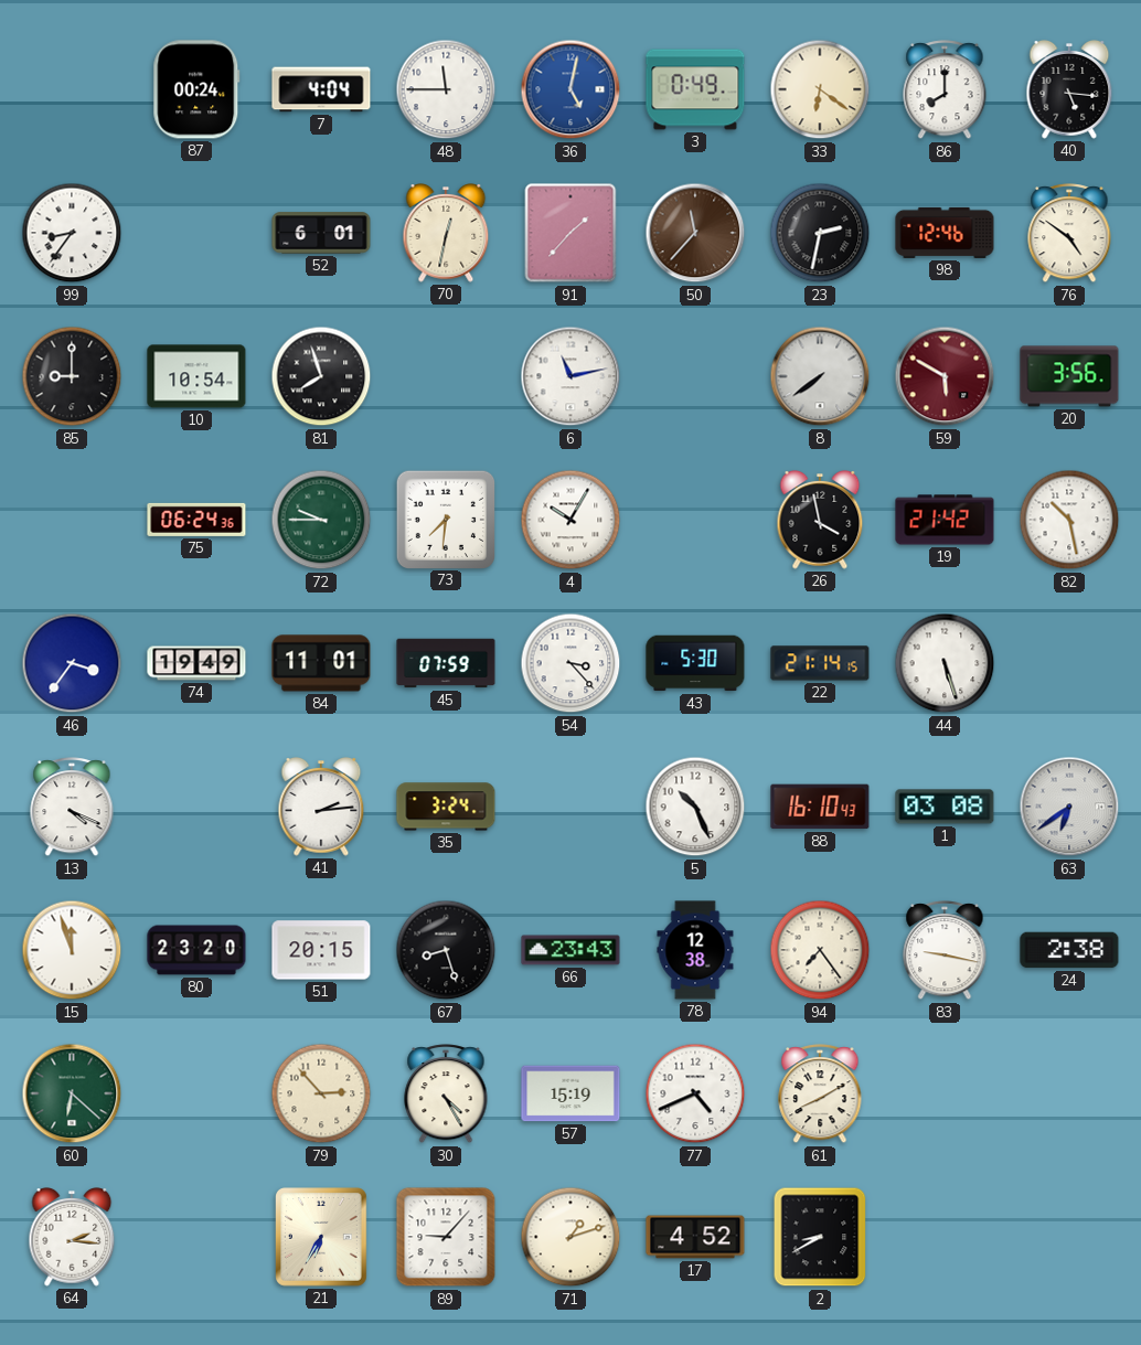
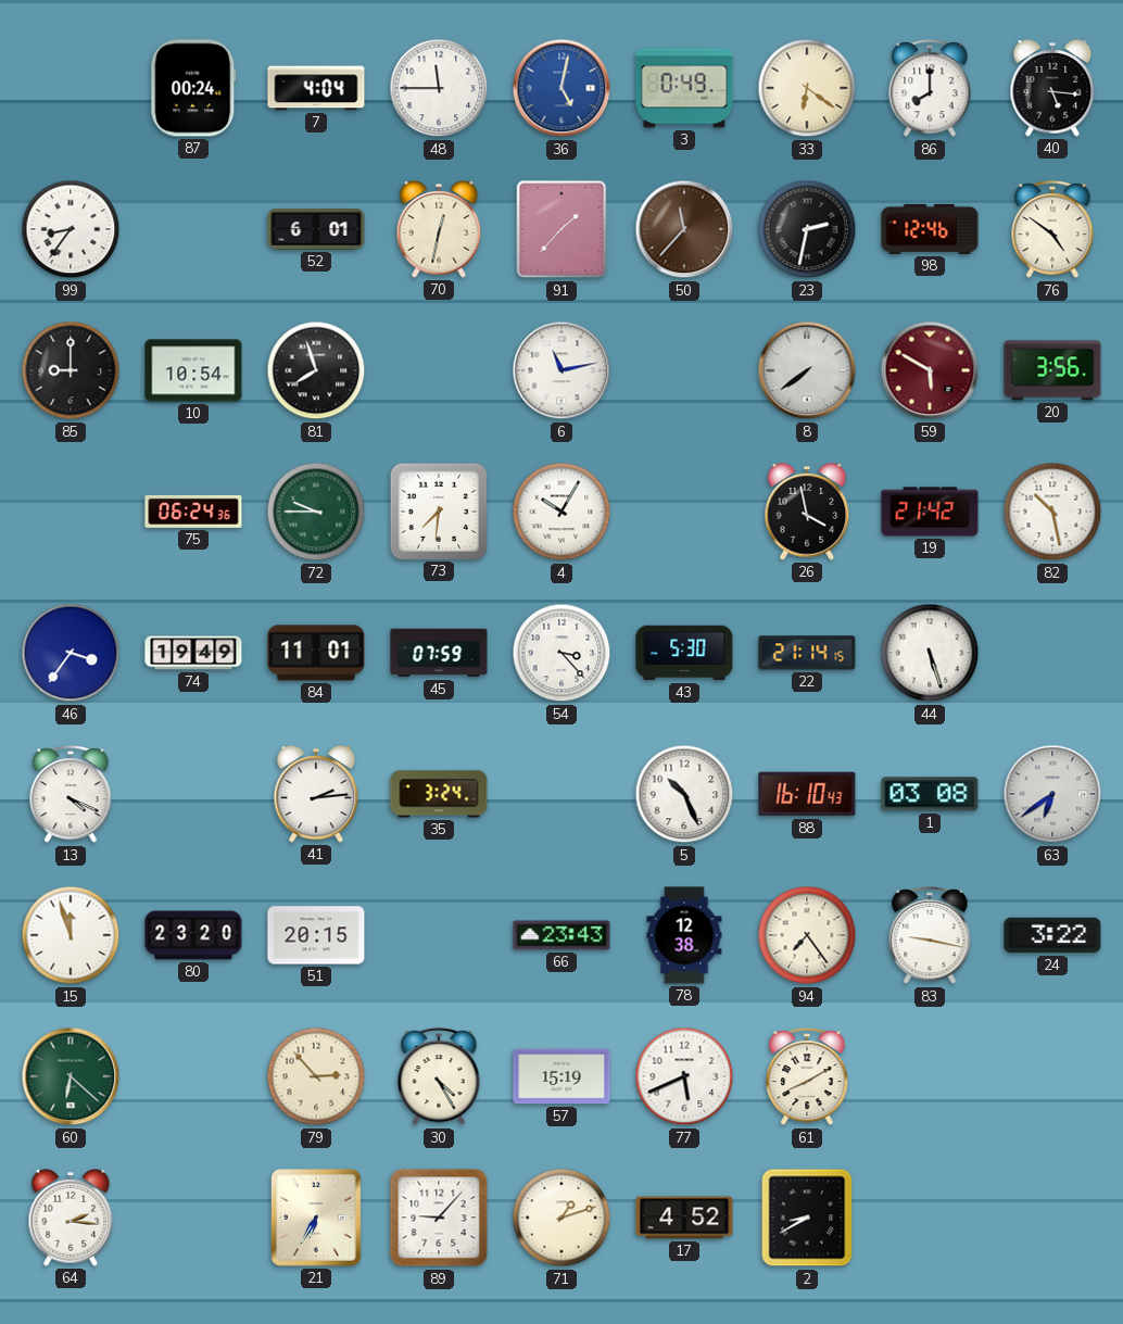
67: 8:27 -> none
24: 2:38 -> 3:22
77: 4:41 -> 5:41
